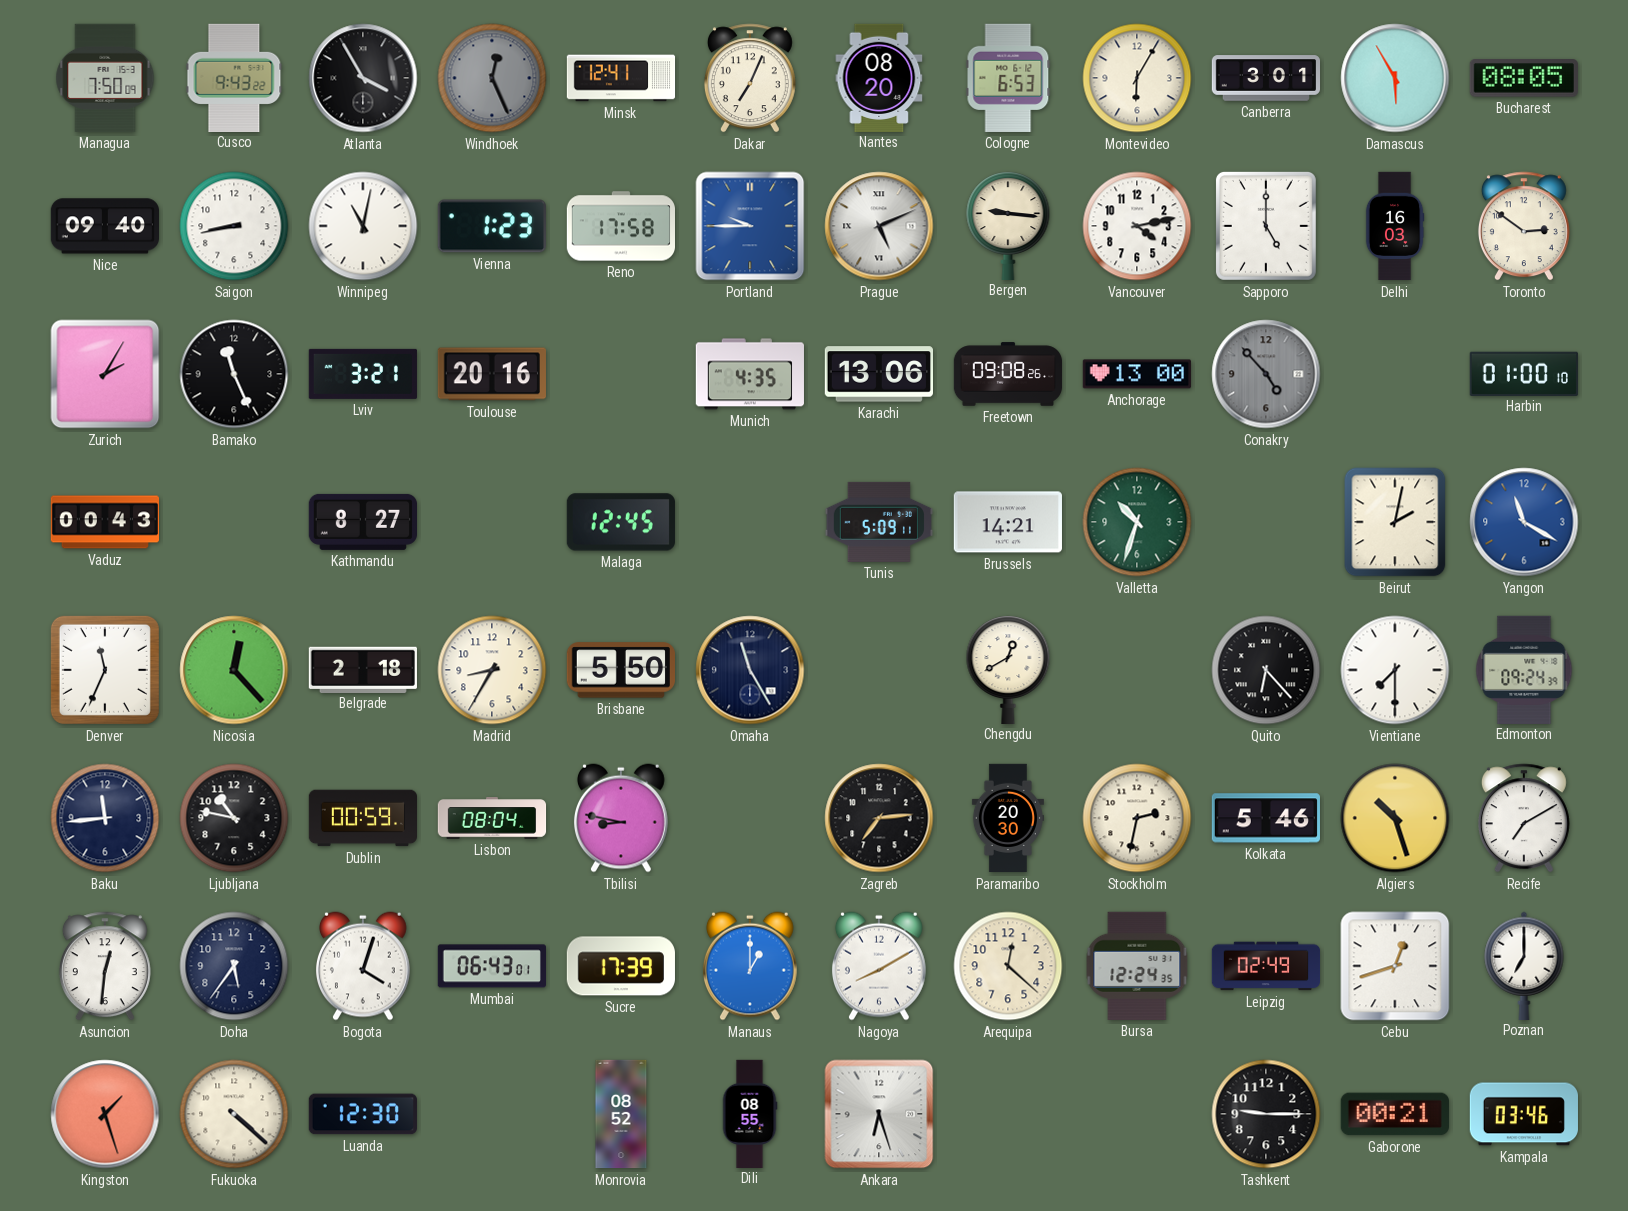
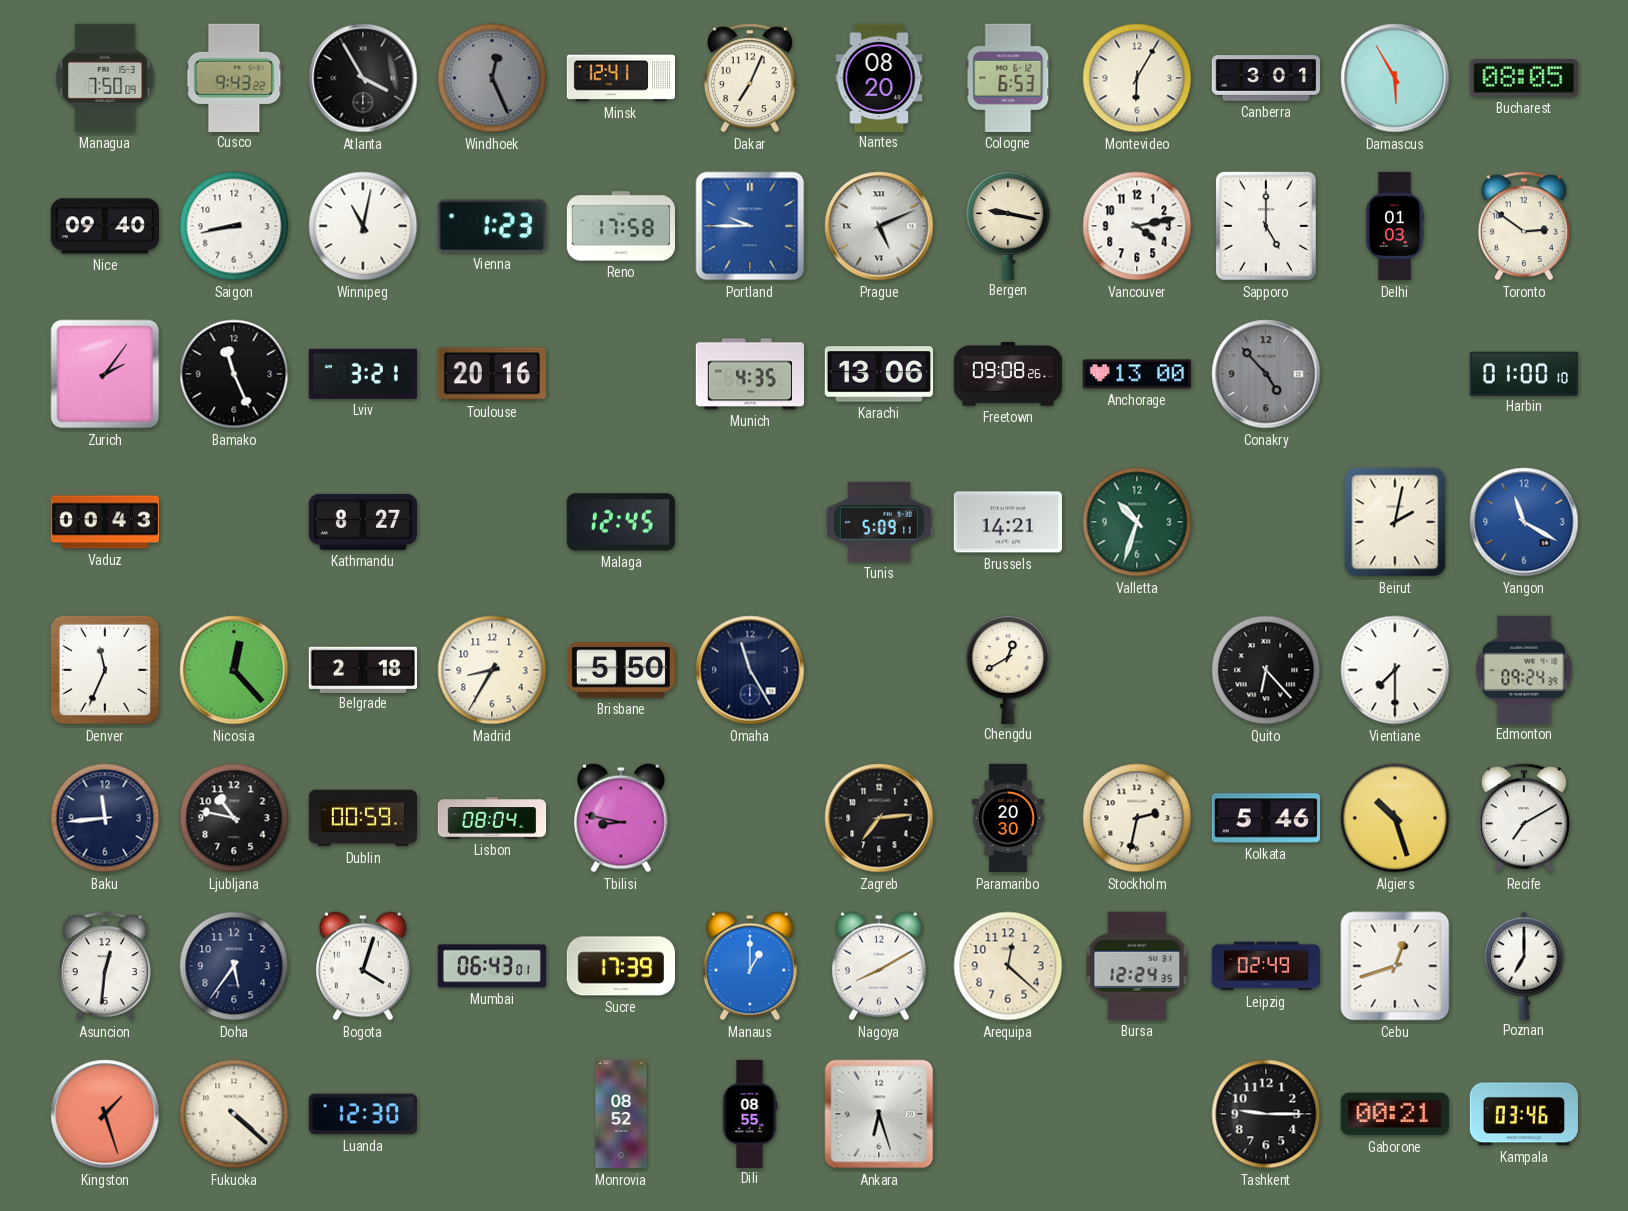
Bergen: 9:16 -> 9:17
Delhi: 16:03 -> 01:03
Zurich: 2:05 -> 2:06
